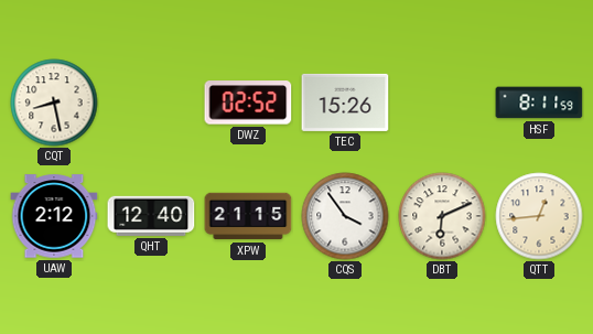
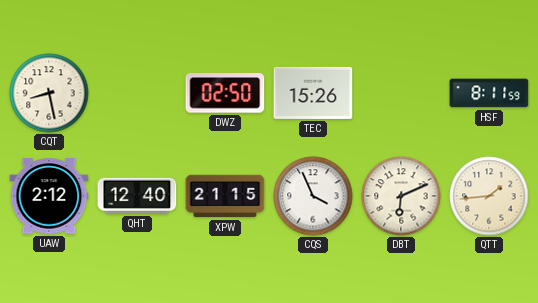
DWZ: 02:52 -> 02:50
CQS: 3:54 -> 3:56
QTT: 12:44 -> 1:44
